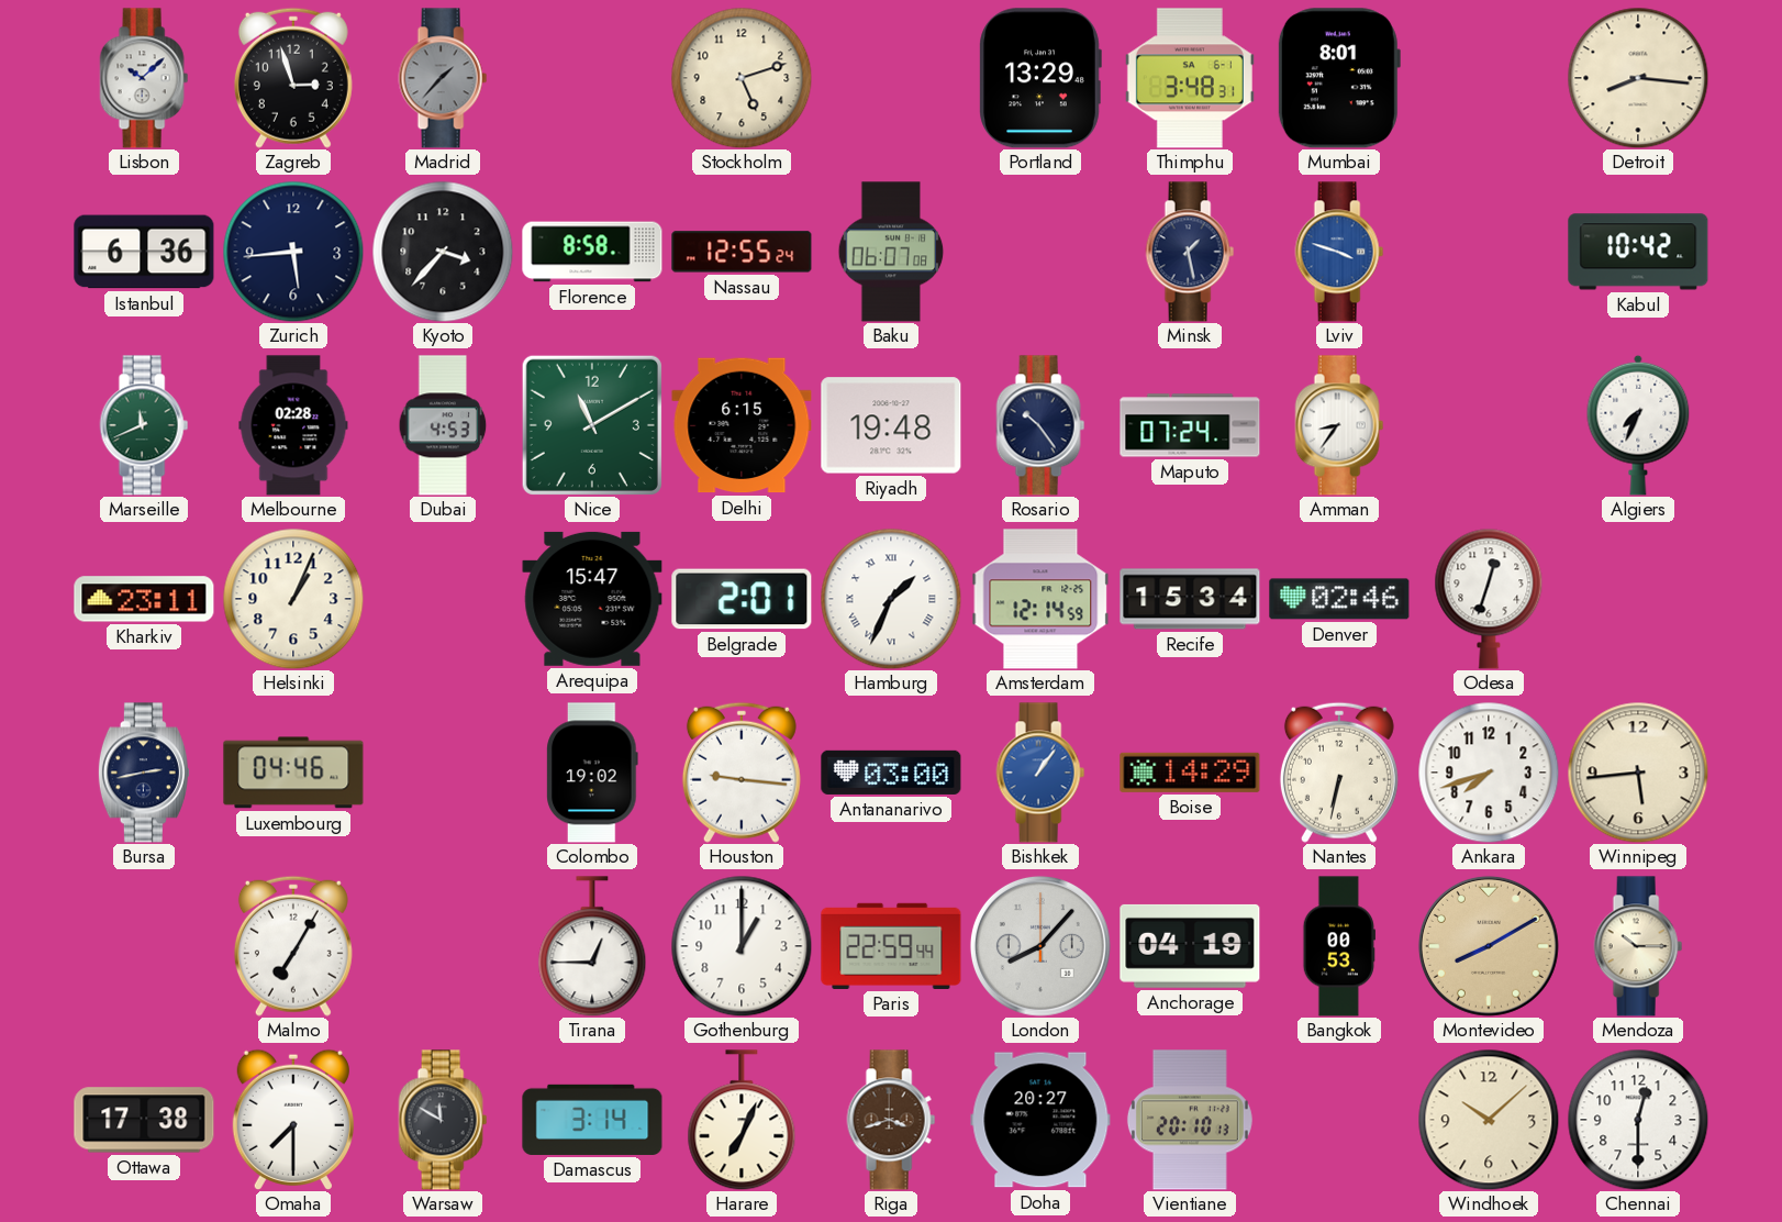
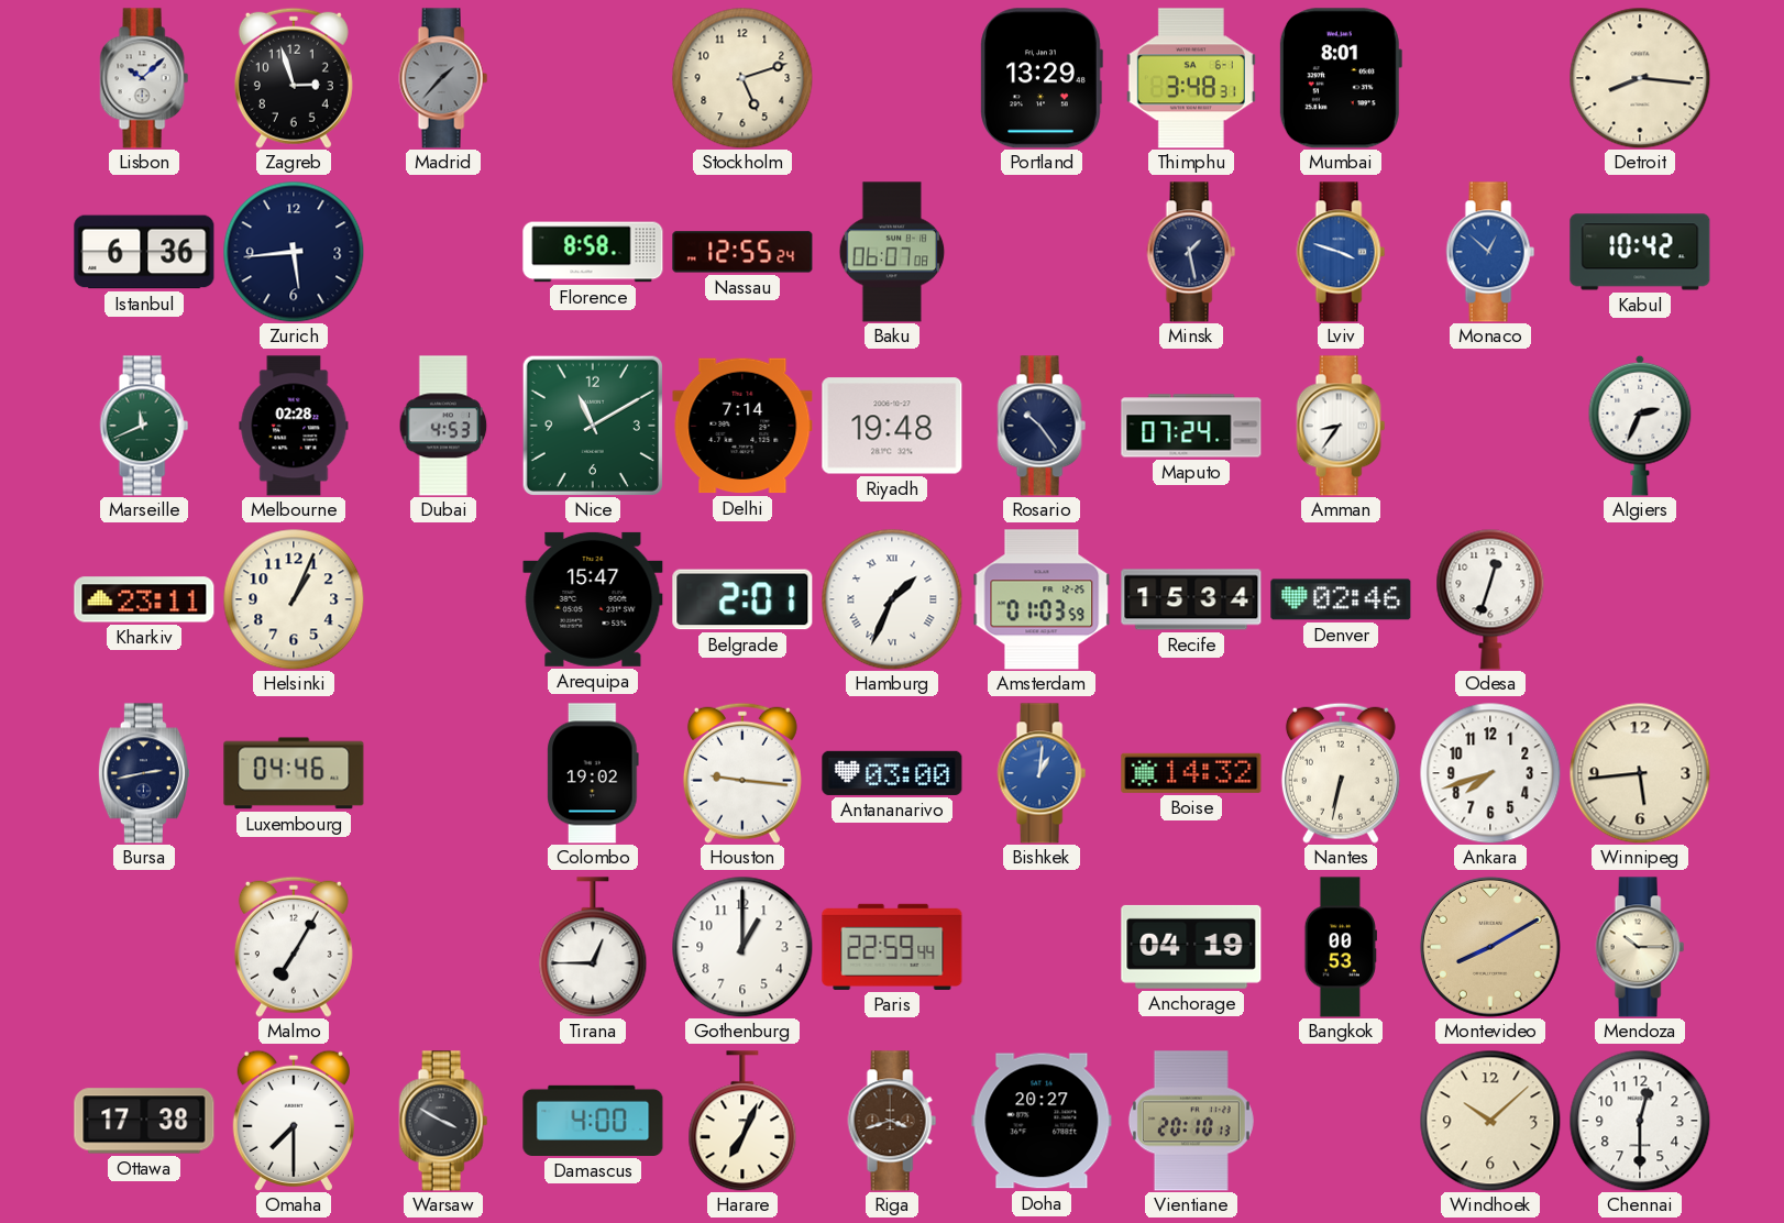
Kyoto: 3:37 -> none
Monaco: none -> 12:52
Delhi: 6:15 -> 7:14
Algiers: 7:34 -> 2:34
Amsterdam: 12:14 -> 01:03
Bishkek: 1:06 -> 1:01
Boise: 14:29 -> 14:32
London: 8:07 -> none
Warsaw: 11:50 -> 3:50
Damascus: 3:14 -> 4:00
